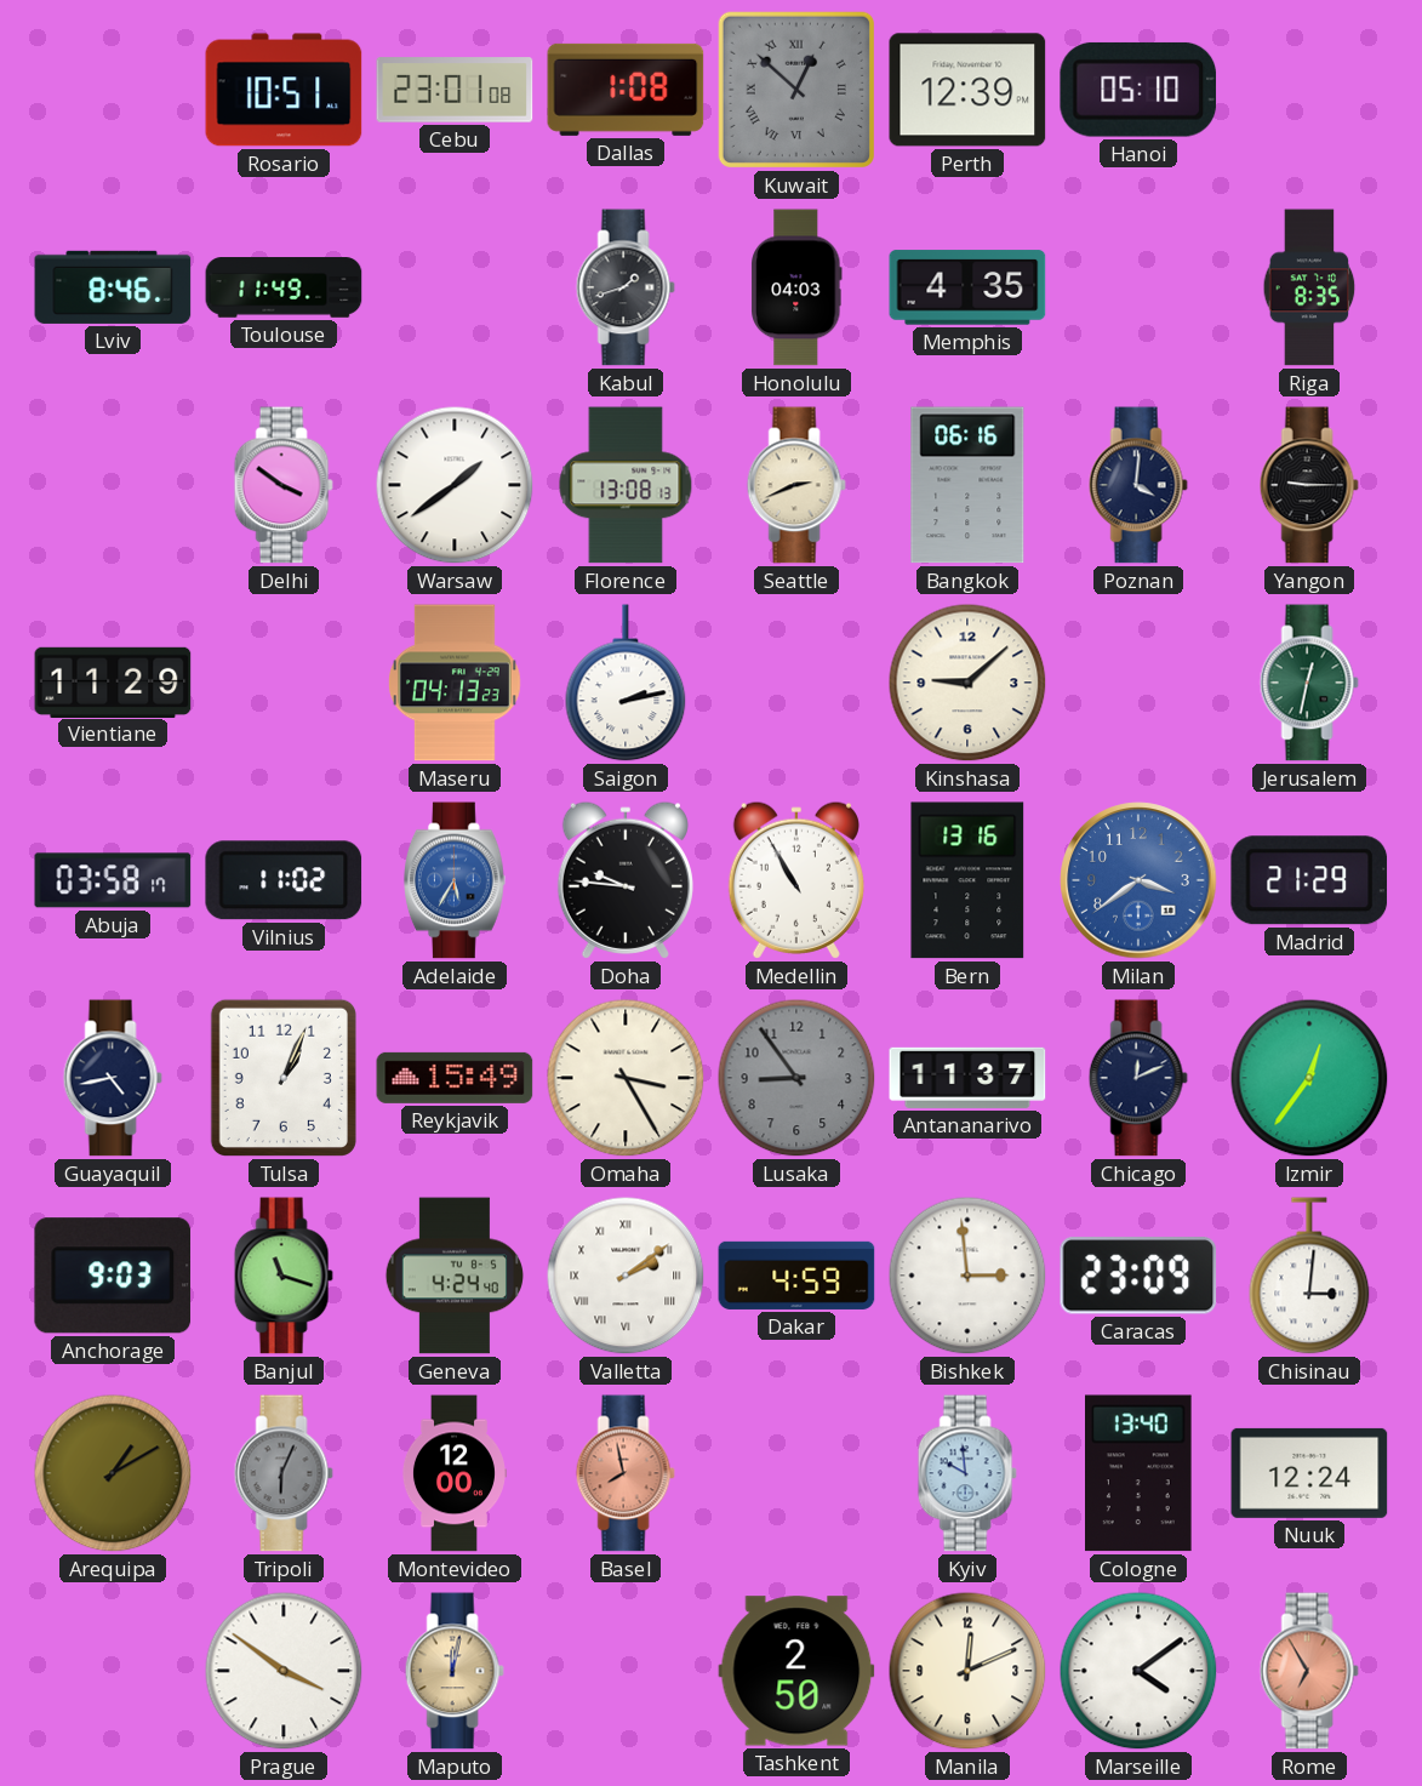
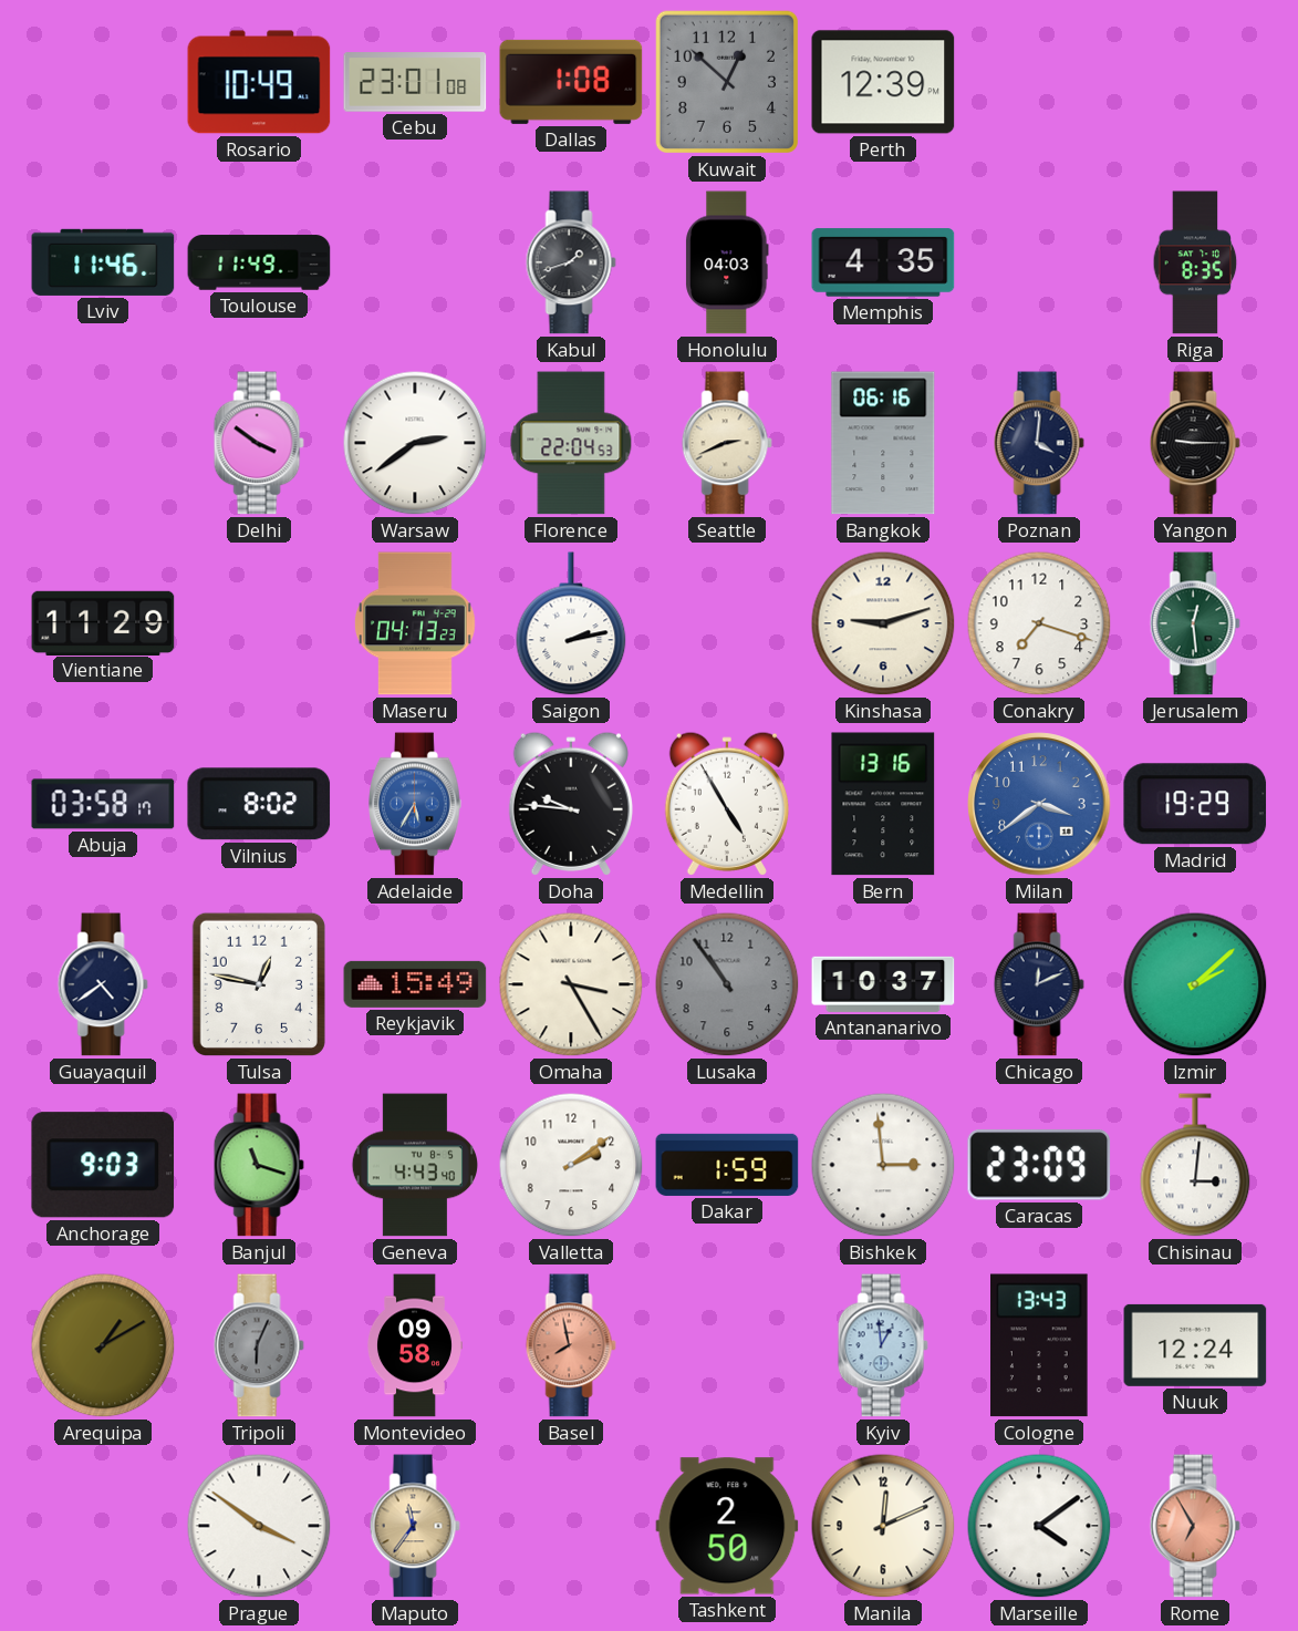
Rosario: 10:51 -> 10:49
Kuwait numerals: Roman -> Arabic
Hanoi: 05:10 -> none
Lviv: 8:46 -> 11:46
Warsaw: 1:39 -> 2:39
Florence: 13:08 -> 22:04
Kinshasa: 9:08 -> 9:12
Conakry: none -> 7:18
Jerusalem: 12:32 -> 12:29
Vilnius: 11:02 -> 8:02
Medellin: 10:55 -> 4:55
Madrid: 21:29 -> 19:29
Guayaquil: 4:43 -> 4:39
Tulsa: 1:04 -> 12:47
Lusaka: 8:54 -> 10:54
Antananarivo: 11:37 -> 10:37
Izmir: 12:36 -> 2:08
Geneva: 4:24 -> 4:43
Valletta numerals: Roman -> Arabic
Dakar: 4:59 -> 1:59
Montevideo: 12:00 -> 09:58
Kyiv: 9:59 -> 12:59
Cologne: 13:40 -> 13:43
Maputo: 12:02 -> 11:36
